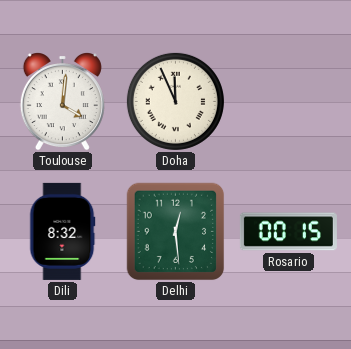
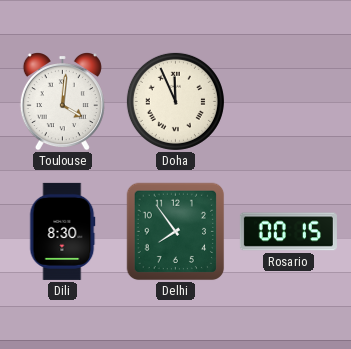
Dili: 8:32 -> 8:30
Delhi: 12:29 -> 7:54
